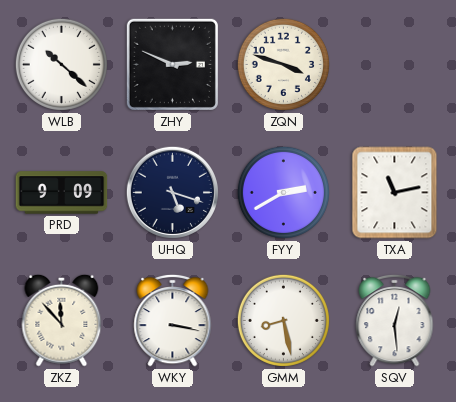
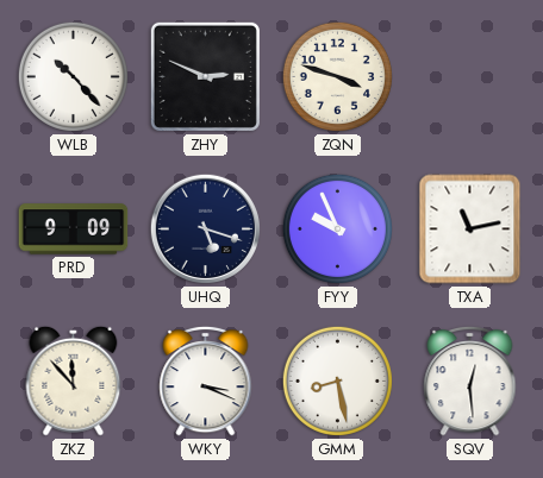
WLB: 10:22 -> 10:23
FYY: 2:40 -> 9:56
WKY: 3:17 -> 3:19
